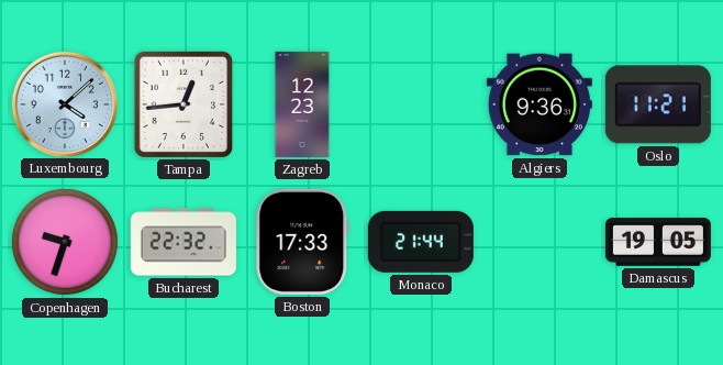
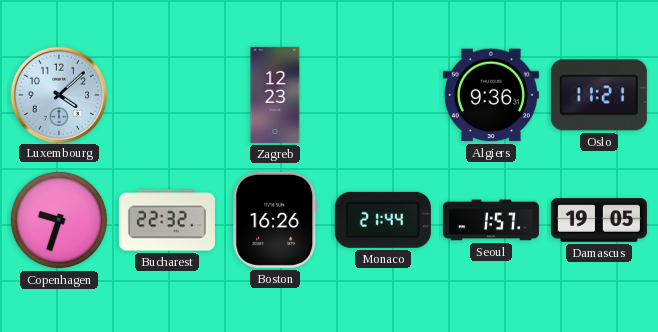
Tampa: 12:44 -> none
Boston: 17:33 -> 16:26
Seoul: none -> 1:57
